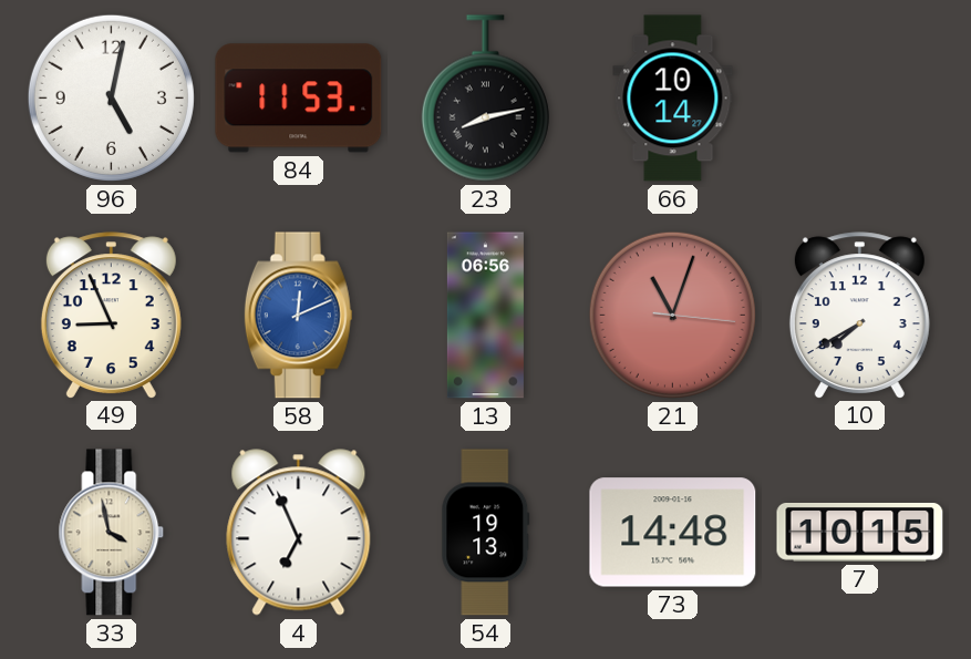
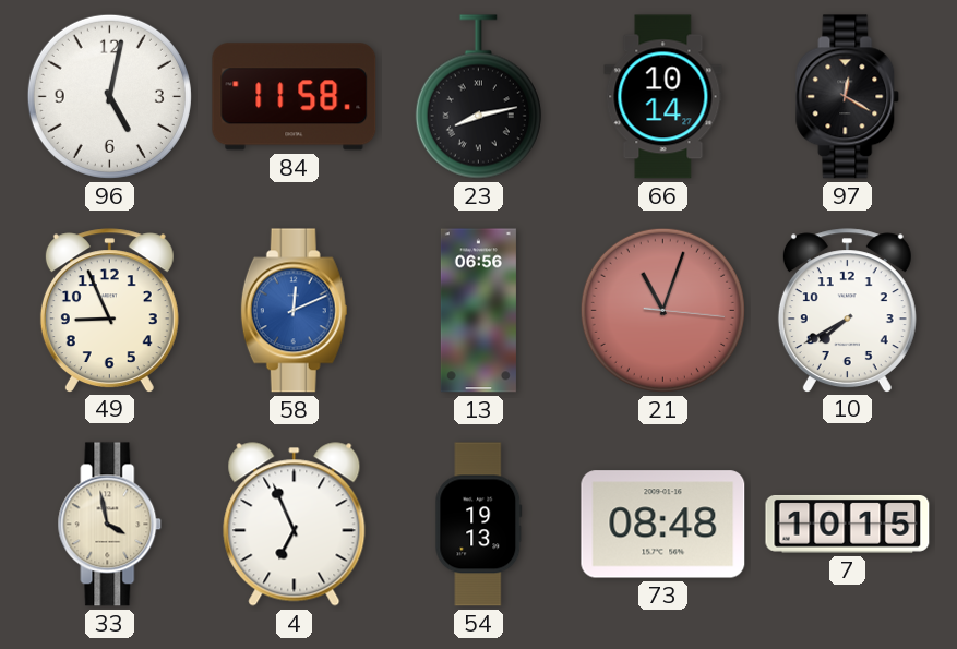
84: 11:53 -> 11:58
97: none -> 12:20
73: 14:48 -> 08:48
